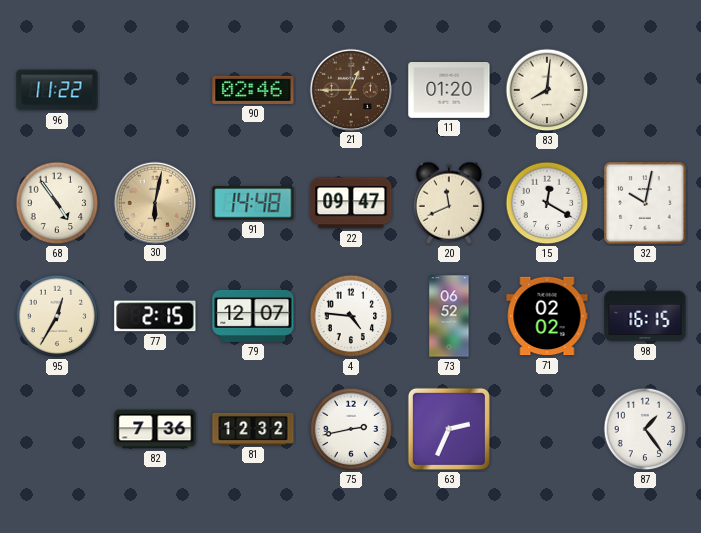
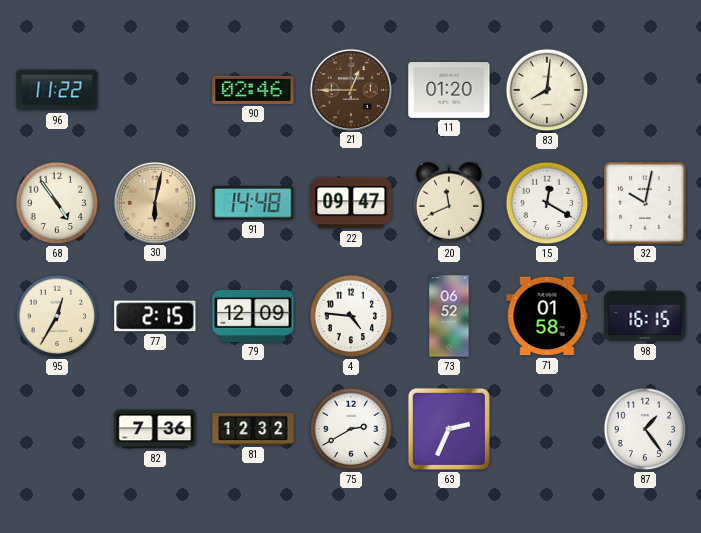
79: 12:07 -> 12:09
71: 02:02 -> 01:58
75: 2:43 -> 2:40
